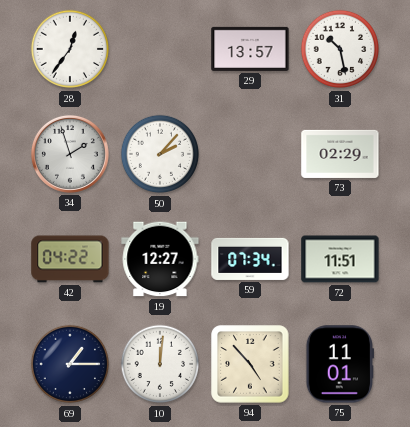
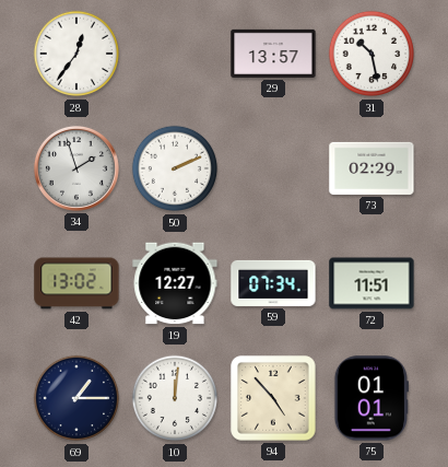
50: 2:07 -> 2:11
42: 04:22 -> 13:02
75: 11:01 -> 01:01
